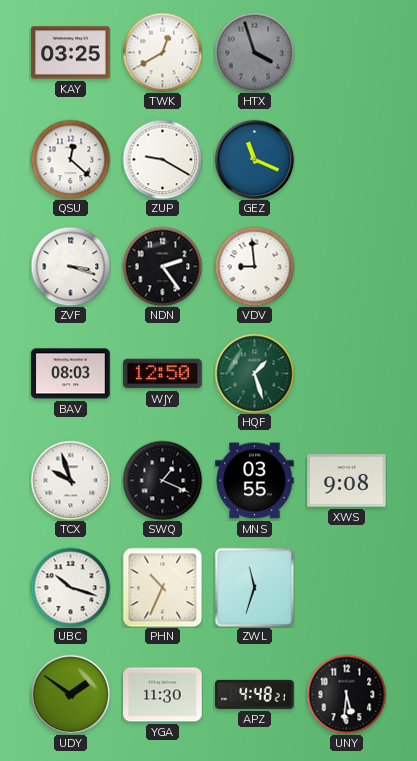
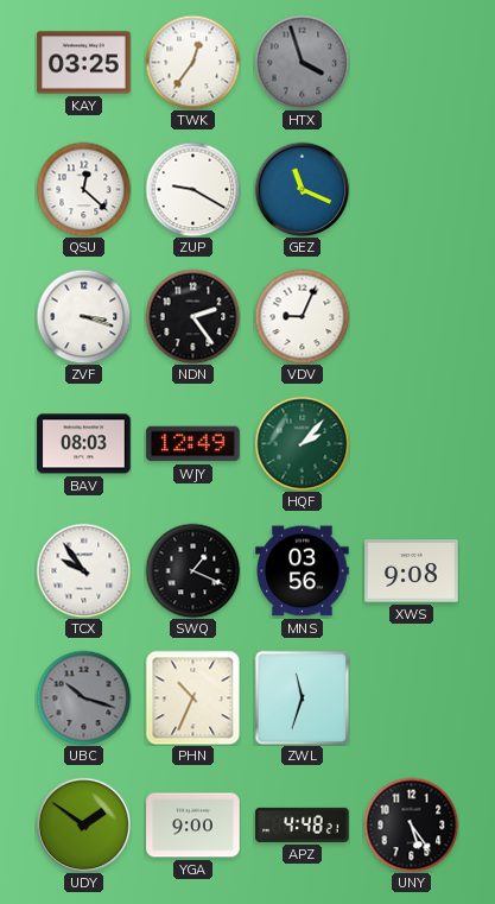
TWK: 12:40 -> 12:36
VDV: 8:59 -> 9:04
WJY: 12:50 -> 12:49
HQF: 1:27 -> 2:07
TCX: 9:57 -> 9:54
MNS: 03:55 -> 03:56
UBC dial: white -> grey
YGA: 11:30 -> 9:00
UNY: 5:31 -> 5:24
